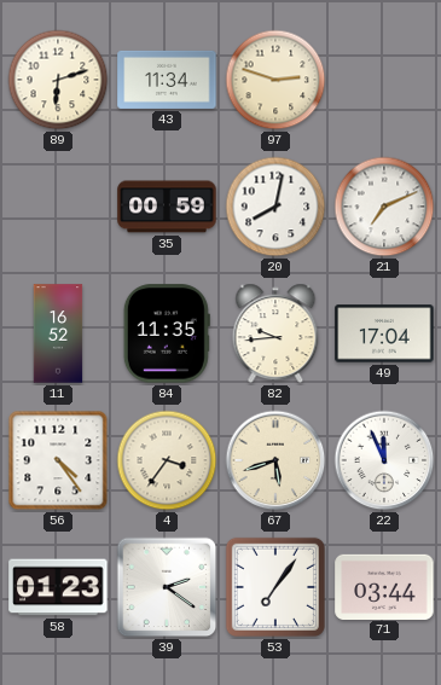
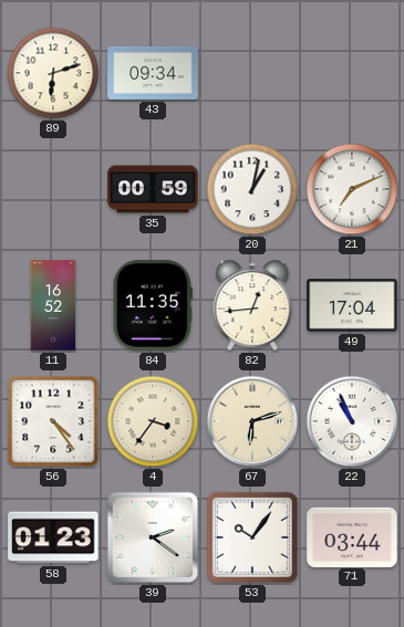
43: 11:34 -> 09:34
97: 2:48 -> none
20: 8:02 -> 1:02
82: 9:44 -> 12:44
67: 5:42 -> 6:12
22: 11:56 -> 10:56
53: 7:06 -> 10:06
